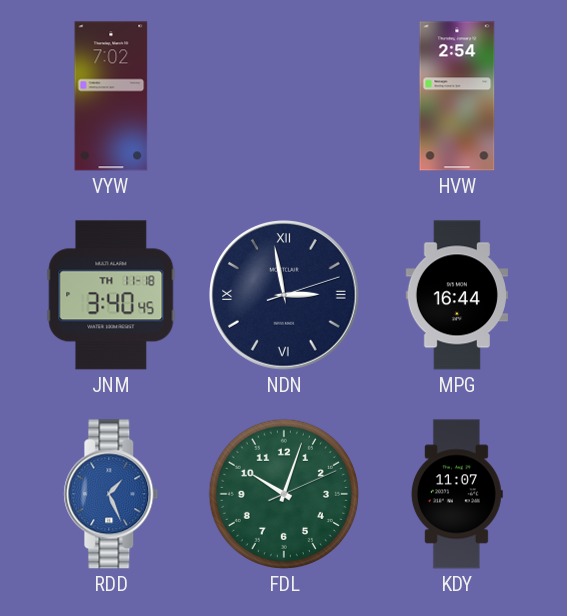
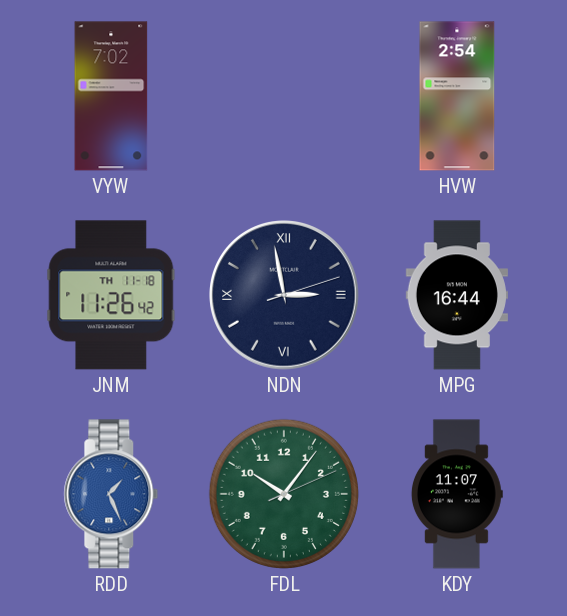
JNM: 3:40 -> 11:26
FDL: 10:03 -> 10:06
